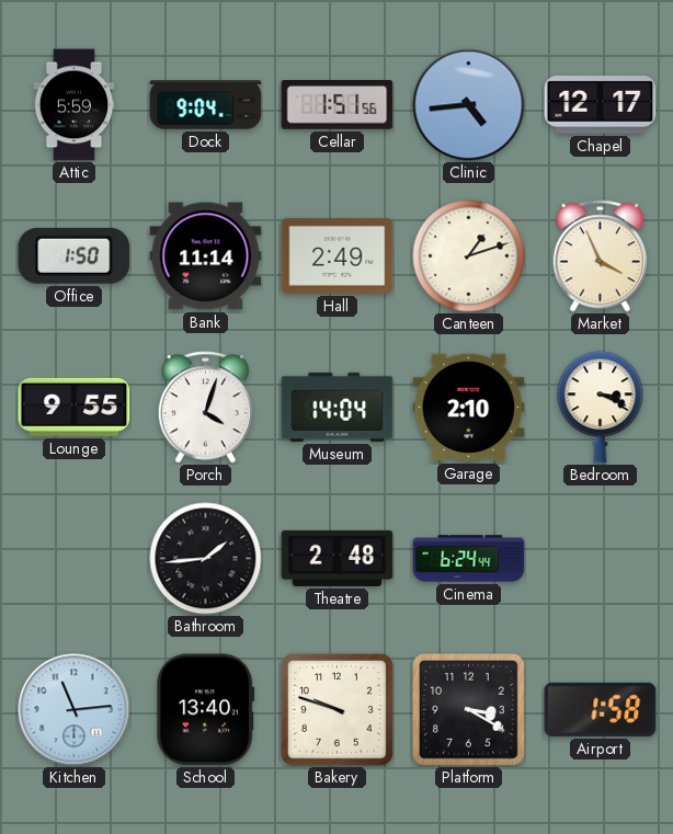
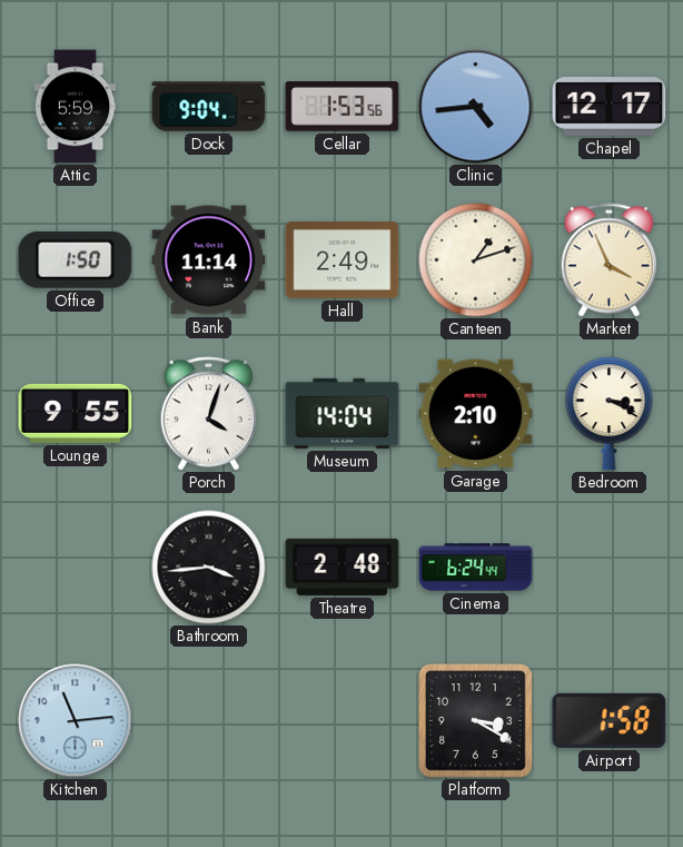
Cellar: 1:51 -> 1:53
Bathroom: 1:44 -> 3:44
School: 13:40 -> none
Bakery: 9:48 -> none
